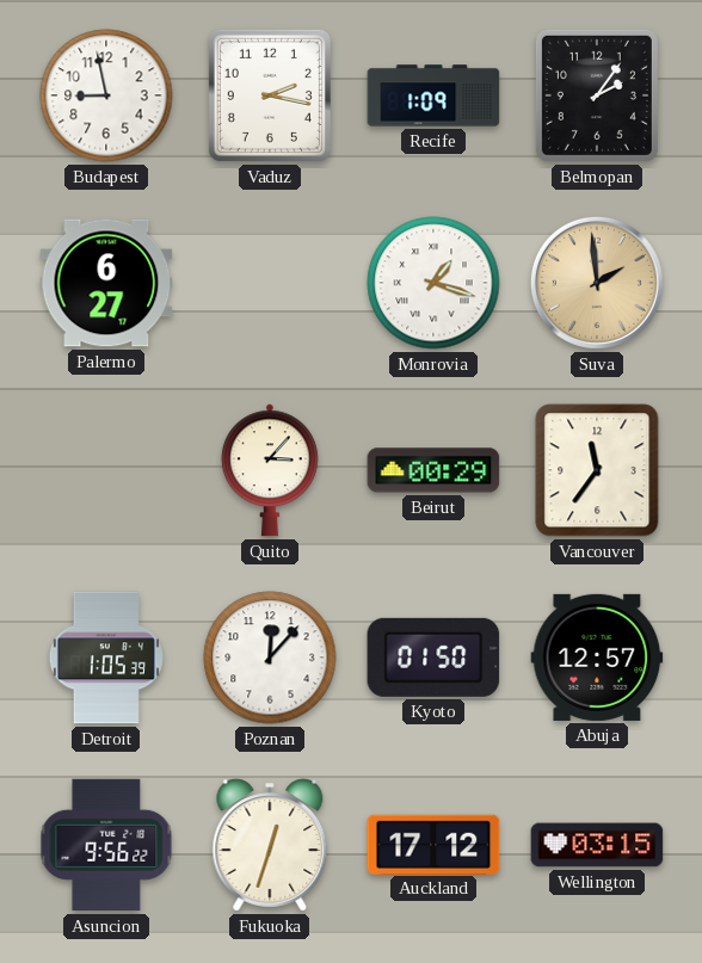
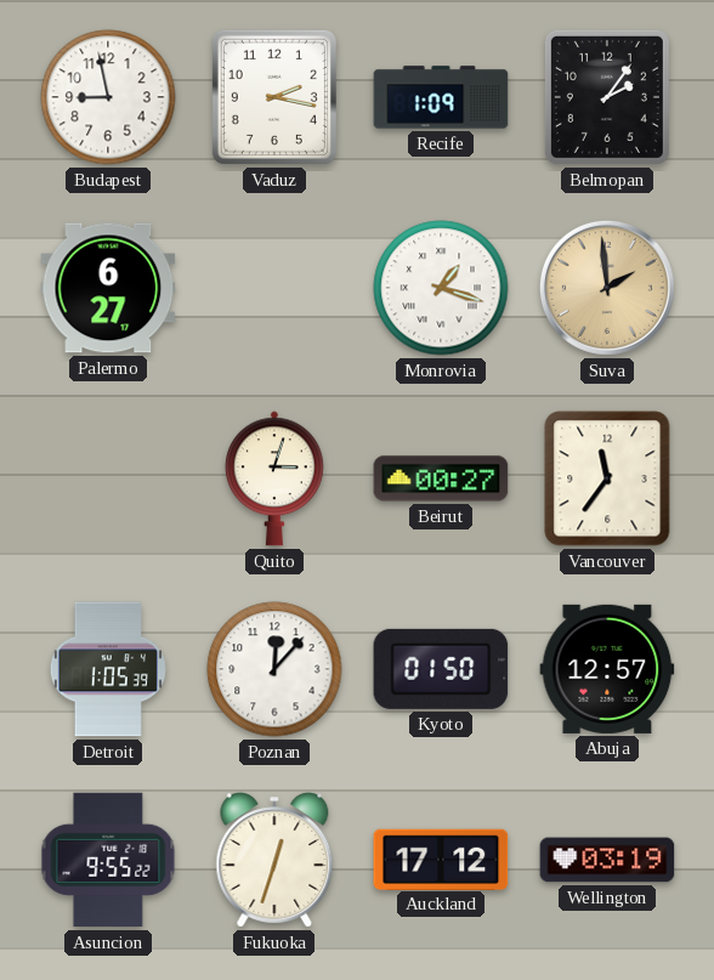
Quito: 3:07 -> 3:03
Beirut: 00:29 -> 00:27
Asuncion: 9:56 -> 9:55
Wellington: 03:15 -> 03:19
